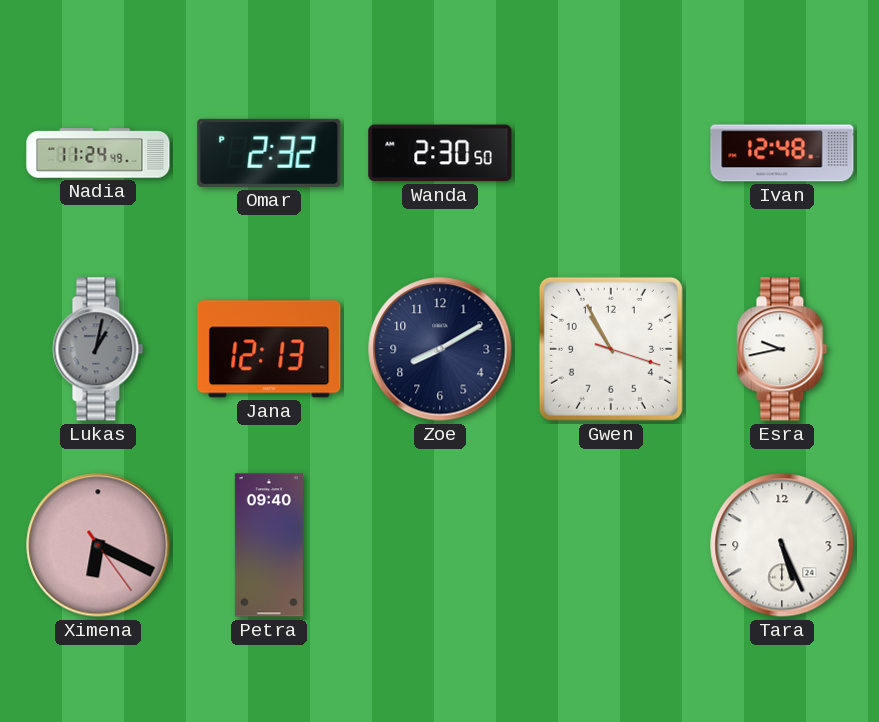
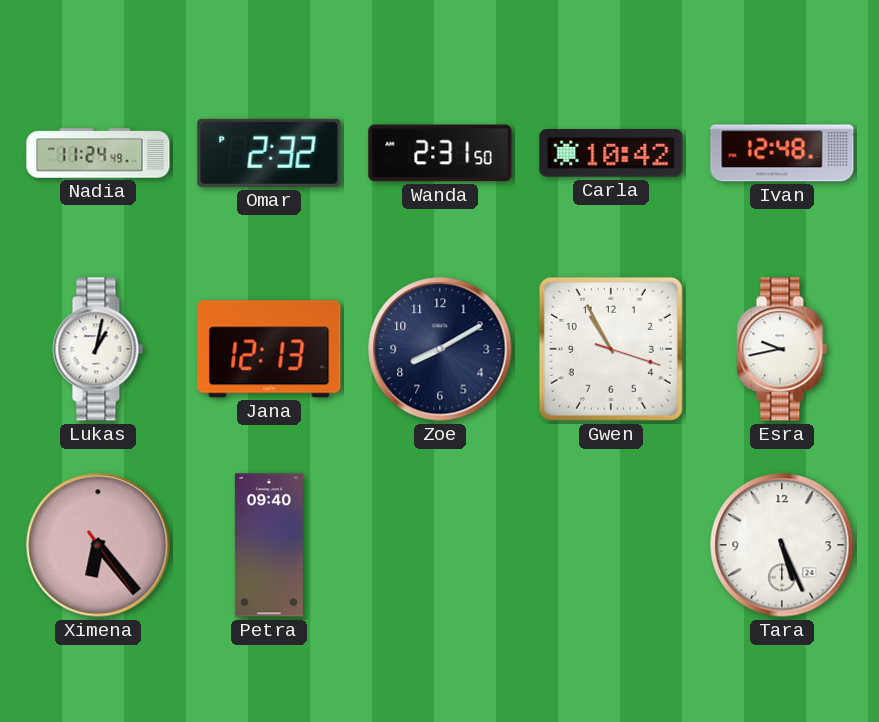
Wanda: 2:30 -> 2:31
Carla: none -> 10:42
Lukas dial: grey -> white
Ximena: 6:19 -> 6:23
